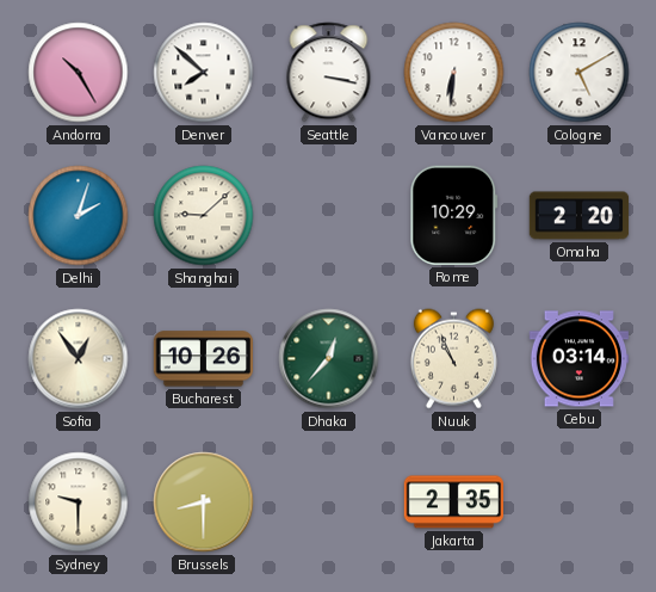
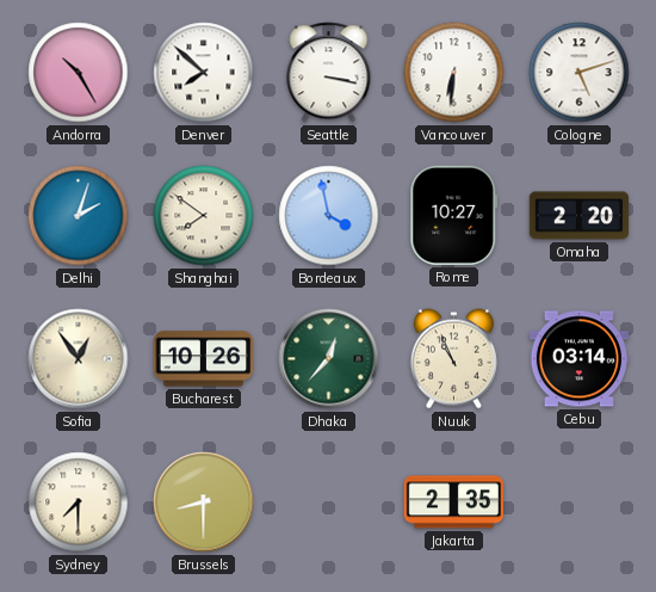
Cologne: 5:10 -> 5:12
Shanghai: 9:08 -> 7:51
Bordeaux: none -> 3:58
Rome: 10:29 -> 10:27
Sydney: 9:30 -> 7:30
